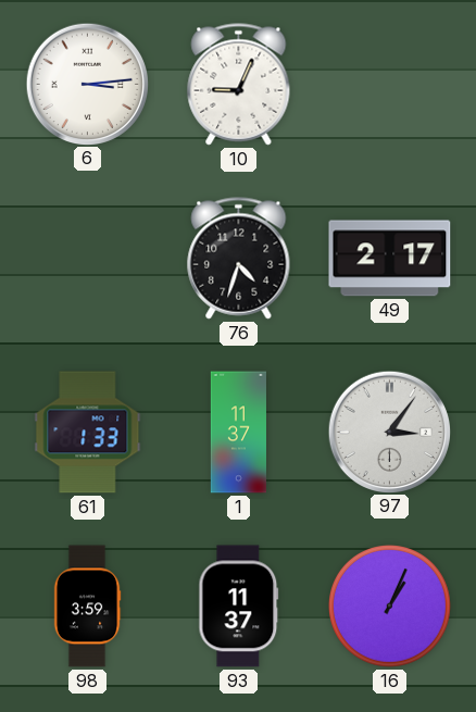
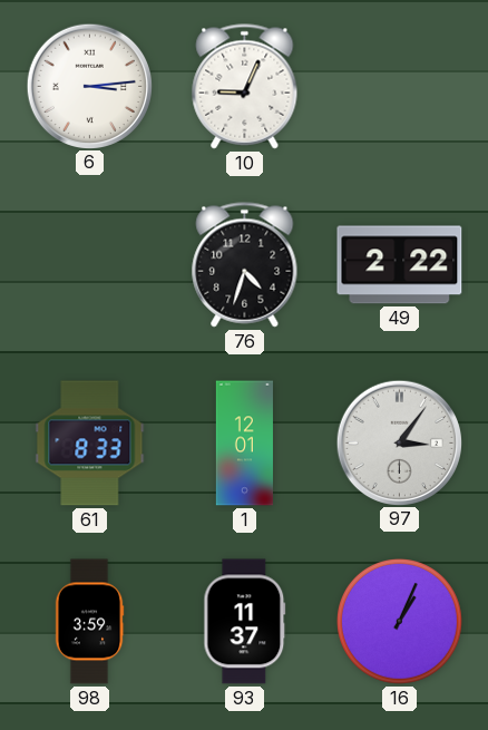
49: 2:17 -> 2:22
61: 1:33 -> 8:33
1: 11:37 -> 12:01
